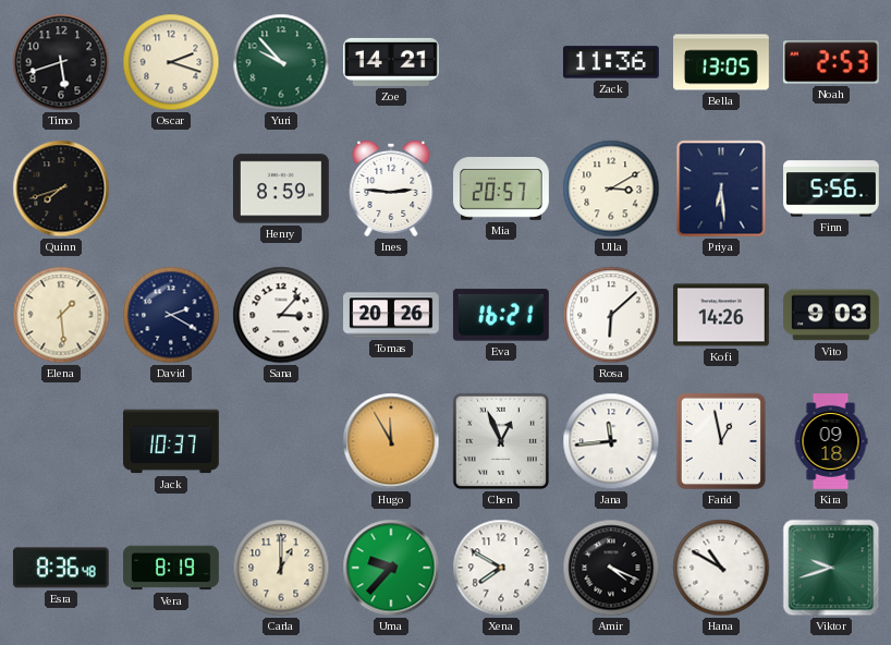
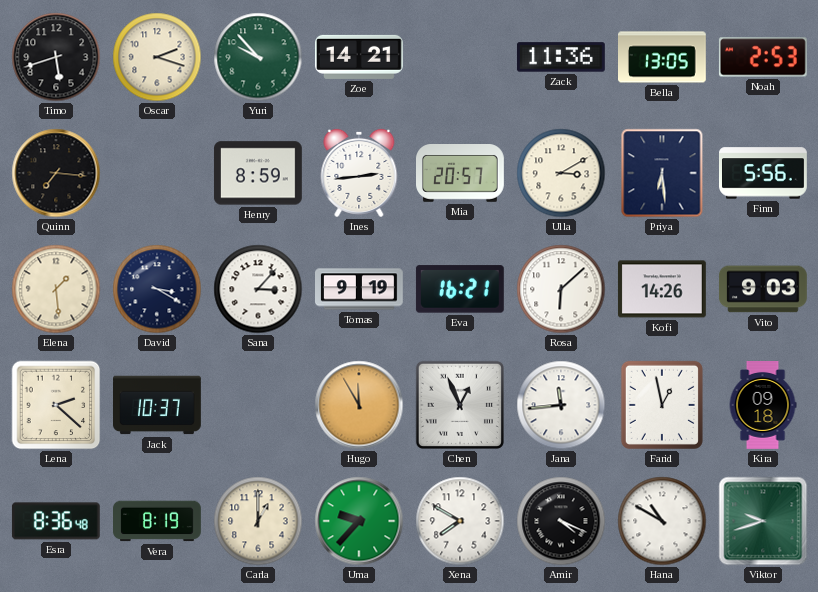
Quinn: 7:42 -> 7:16
Ines: 2:46 -> 2:44
David: 2:20 -> 3:20
Tomas: 20:26 -> 9:19
Lena: none -> 2:22
